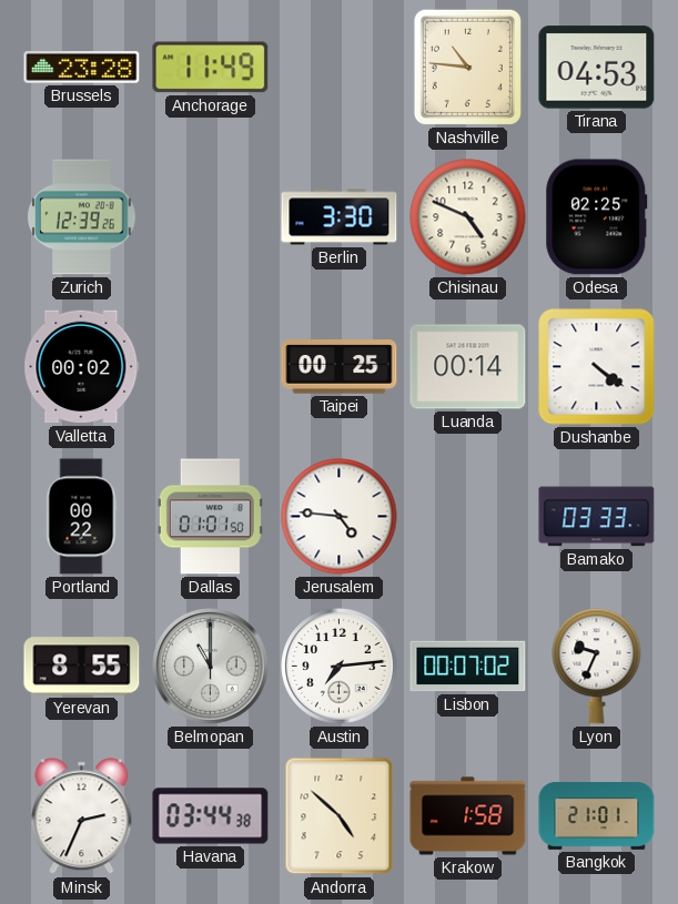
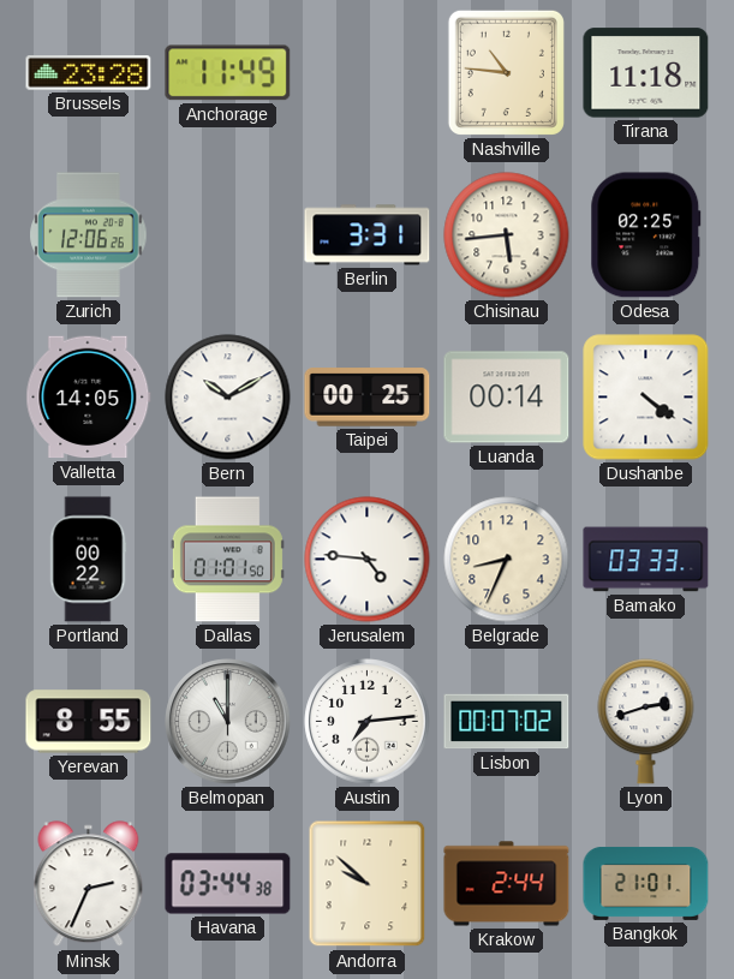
Tirana: 04:53 -> 11:18
Zurich: 12:39 -> 12:06
Berlin: 3:30 -> 3:31
Chisinau: 4:49 -> 5:44
Valletta: 00:02 -> 14:05
Bern: none -> 10:10
Belgrade: none -> 8:34
Lyon: 9:34 -> 2:42
Andorra: 4:52 -> 9:52
Krakow: 1:58 -> 2:44
